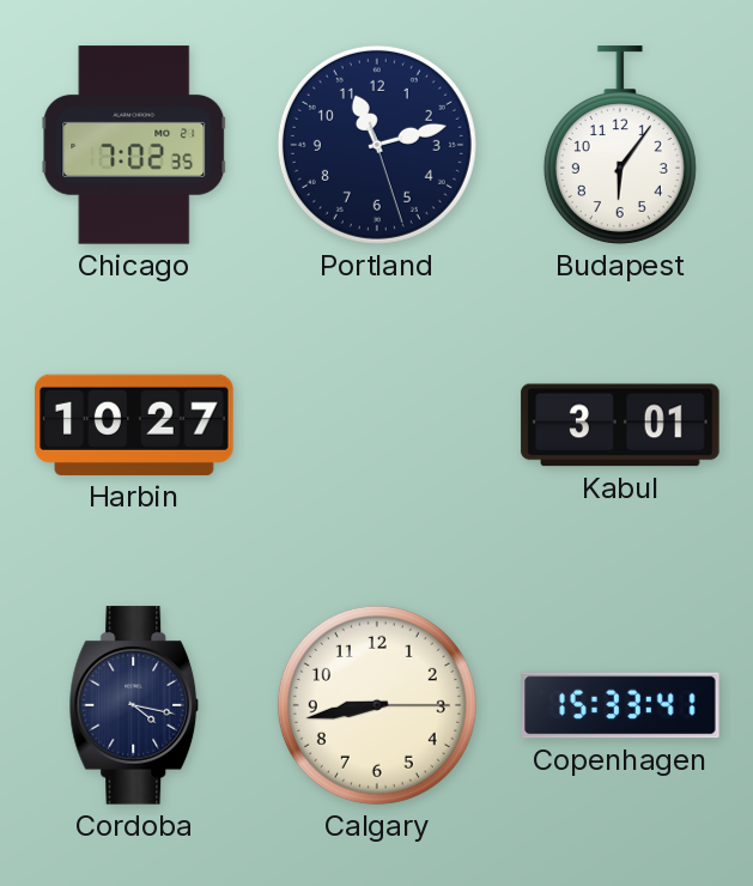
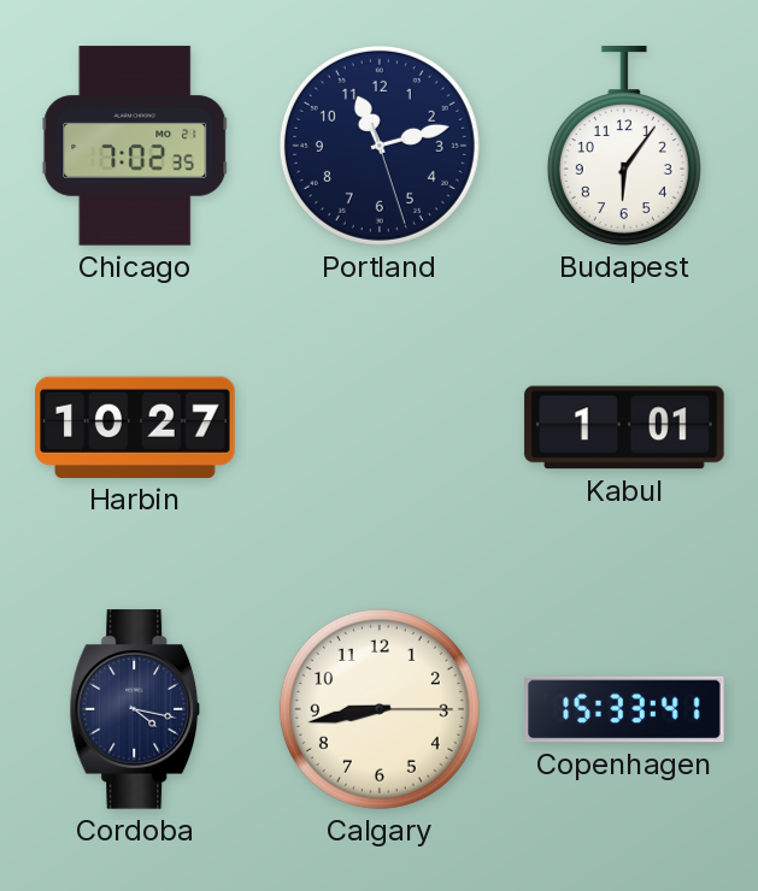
Kabul: 3:01 -> 1:01
